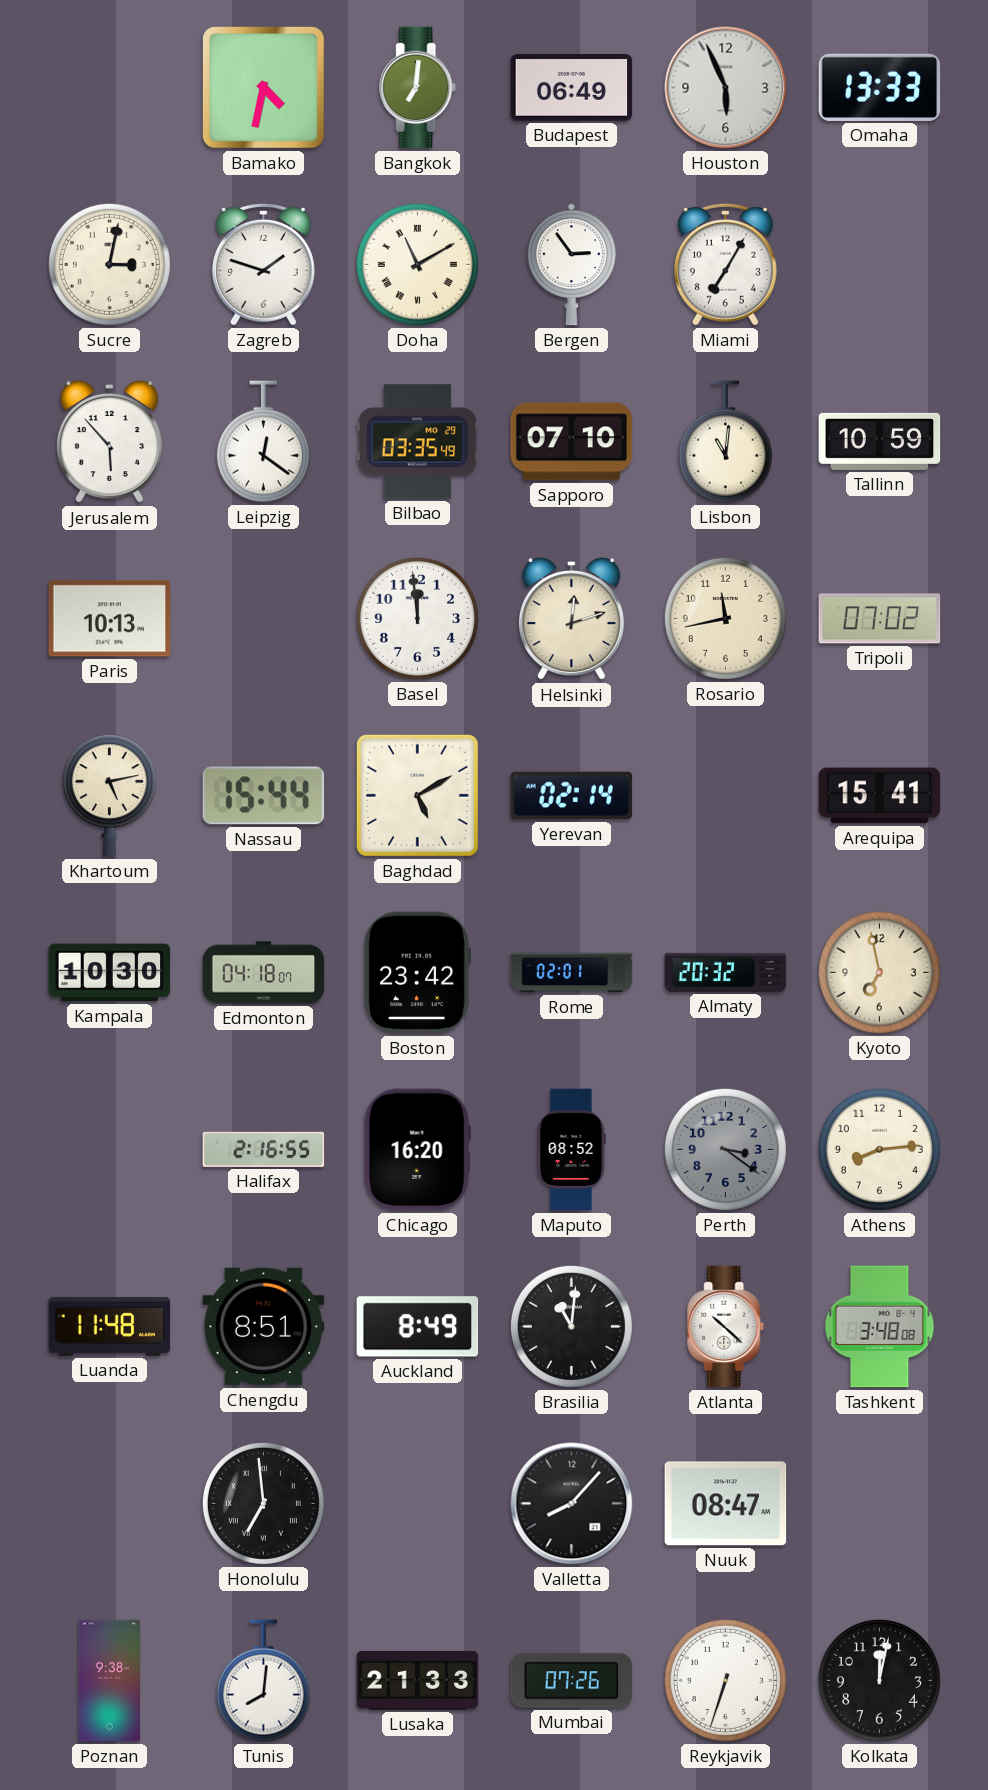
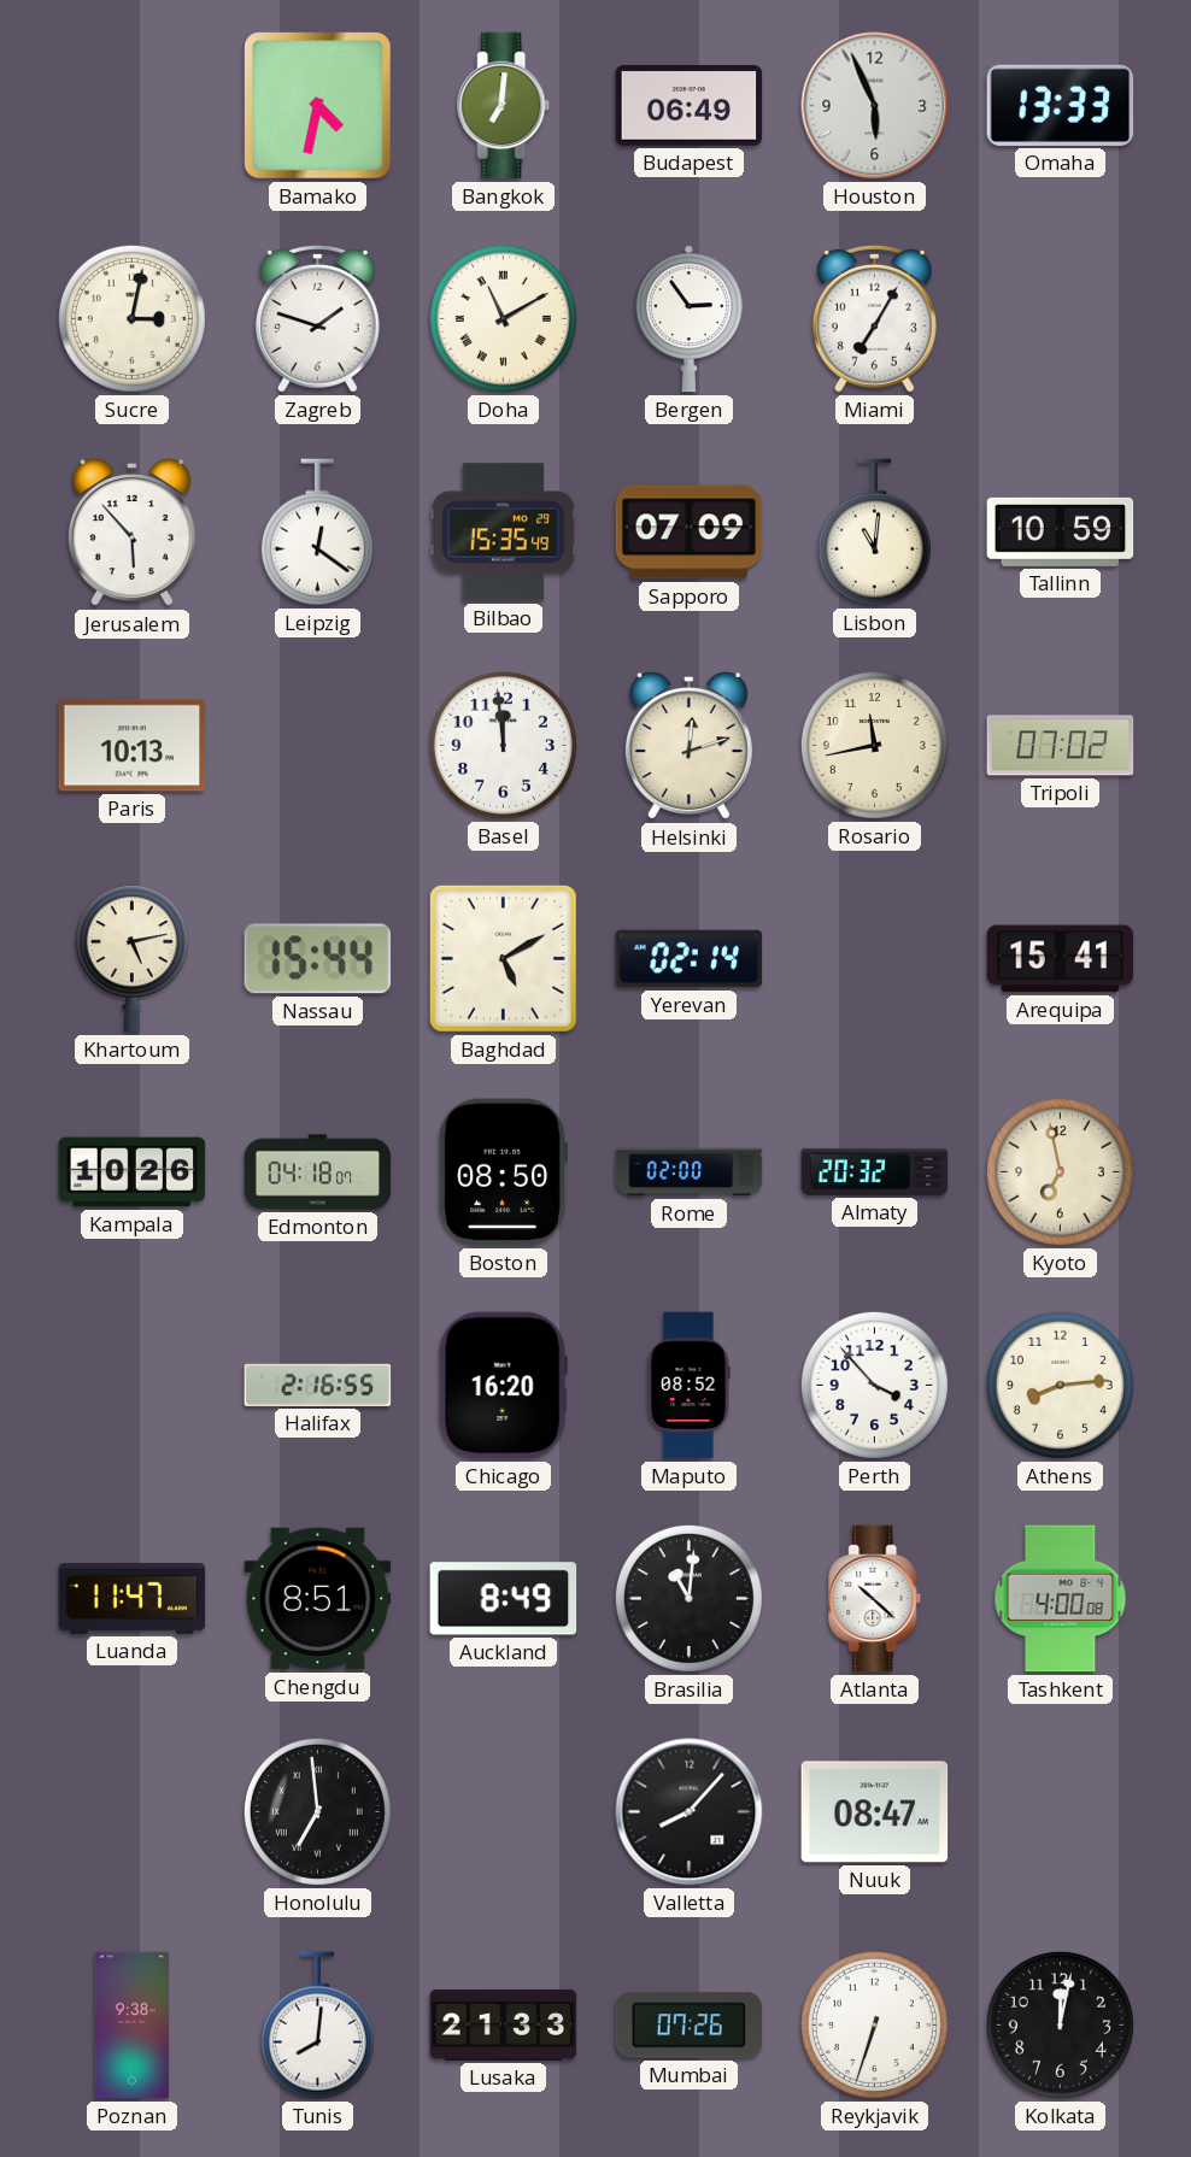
Bilbao: 03:35 -> 15:35
Sapporo: 07:10 -> 07:09
Kampala: 10:30 -> 10:26
Boston: 23:42 -> 08:50
Rome: 02:01 -> 02:00
Perth: 3:21 -> 3:53
Perth dial: grey -> white
Luanda: 11:48 -> 11:47
Tashkent: 3:48 -> 4:00
